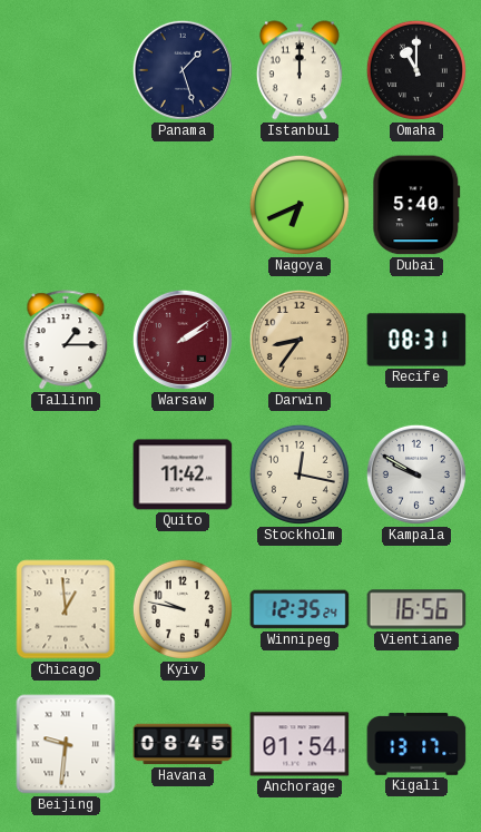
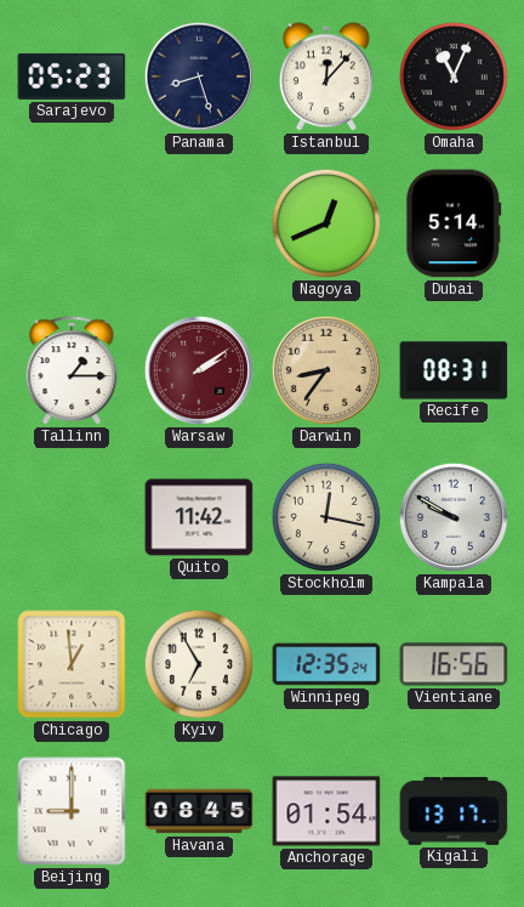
Sarajevo: none -> 05:23
Panama: 1:27 -> 8:27
Istanbul: 12:00 -> 12:07
Omaha: 11:00 -> 11:04
Nagoya: 6:41 -> 12:41
Dubai: 5:40 -> 5:14
Kyiv: 9:47 -> 6:55
Beijing: 9:31 -> 9:00
